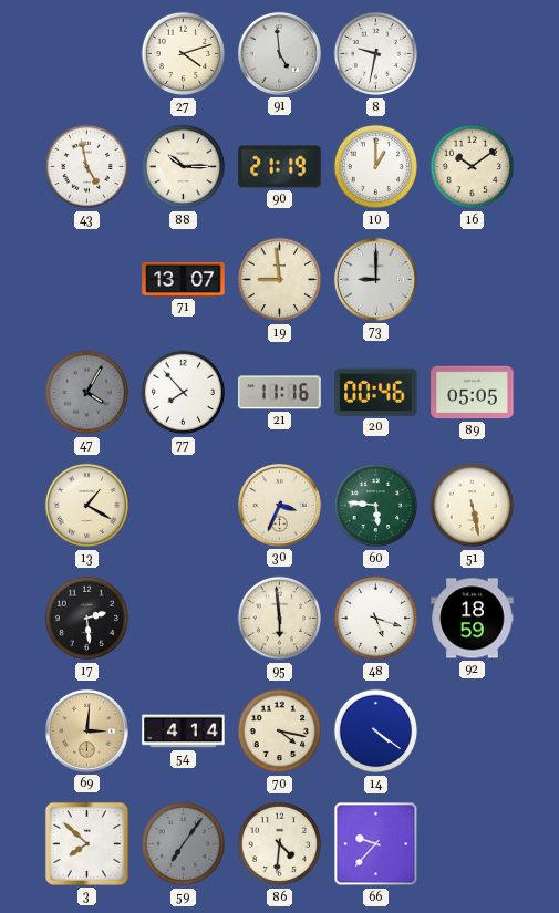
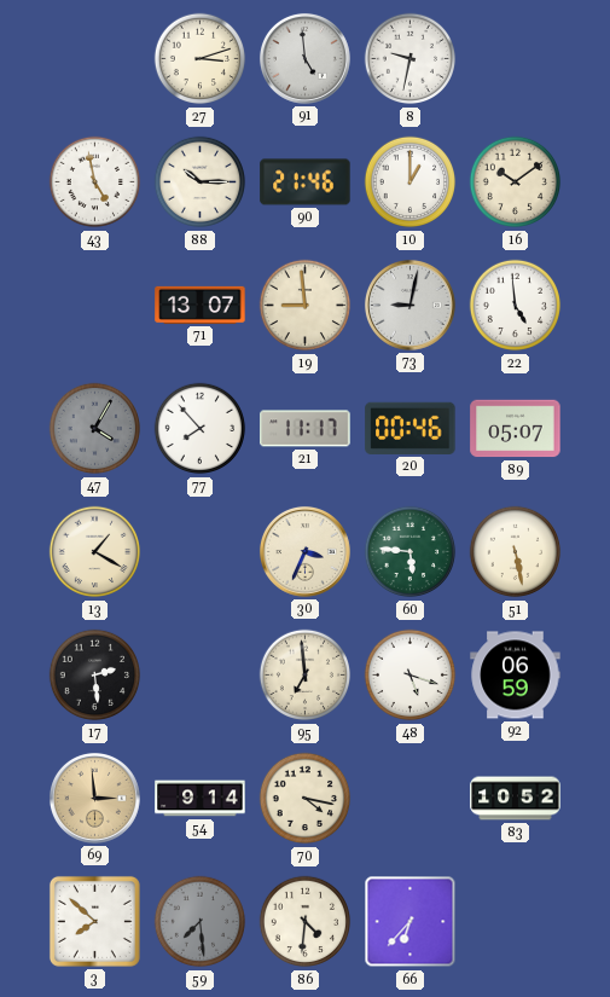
27: 4:12 -> 3:12
90: 21:19 -> 21:46
73: 9:00 -> 9:02
22: none -> 4:59
21: 11:16 -> 11:17
89: 05:05 -> 05:07
95: 5:59 -> 6:59
92: 18:59 -> 06:59
69: 3:01 -> 2:59
54: 4:14 -> 9:14
14: 4:21 -> none
83: none -> 10:52
59: 7:06 -> 7:29
66: 9:37 -> 6:37
